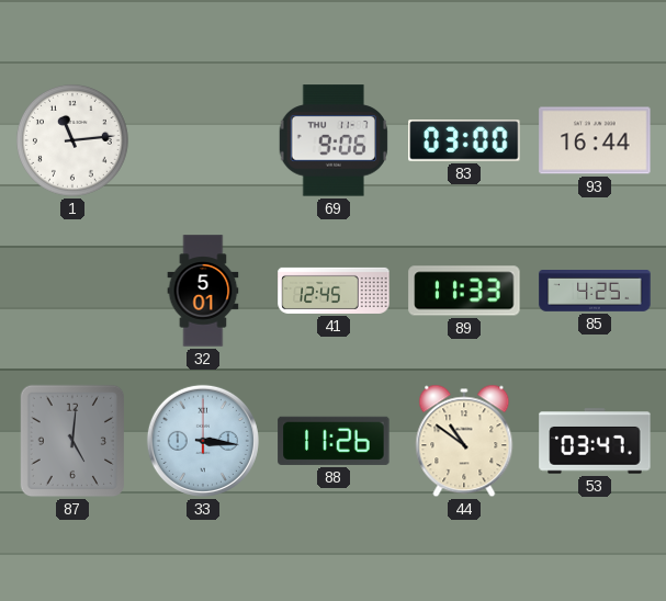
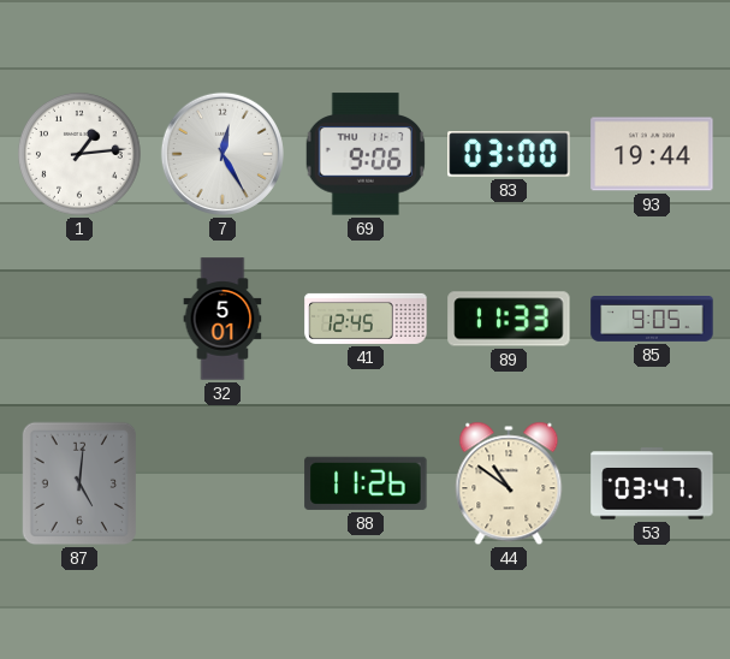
1: 11:14 -> 1:14
7: none -> 12:25
93: 16:44 -> 19:44
85: 4:25 -> 9:05
33: 3:16 -> none
